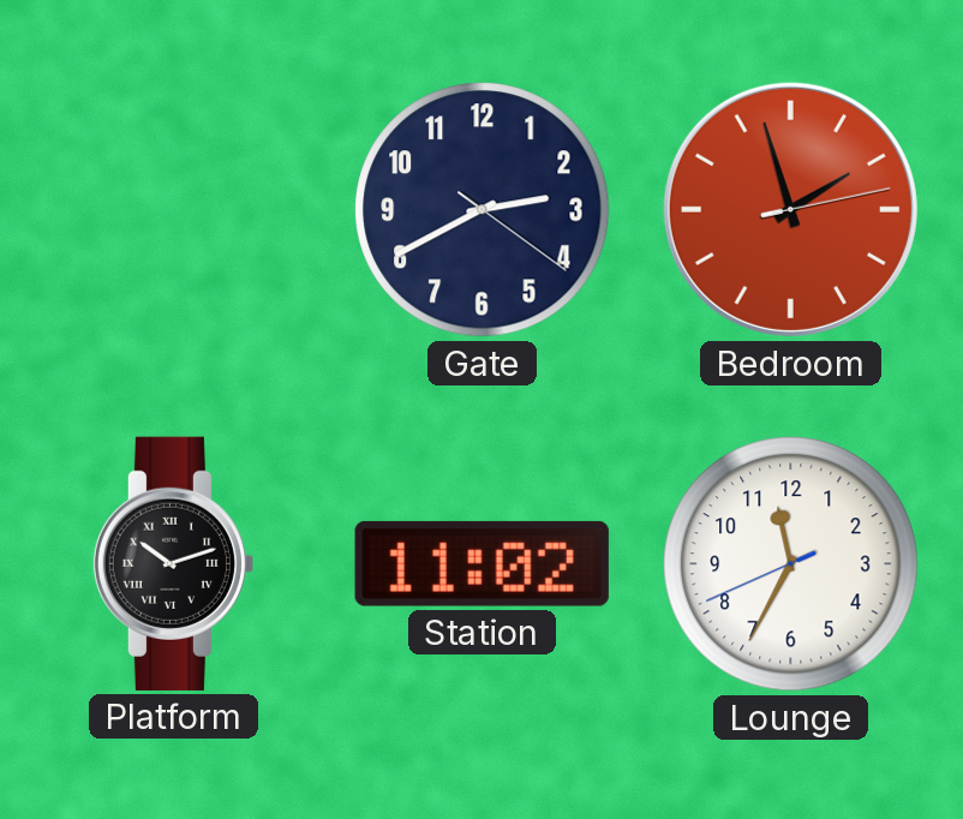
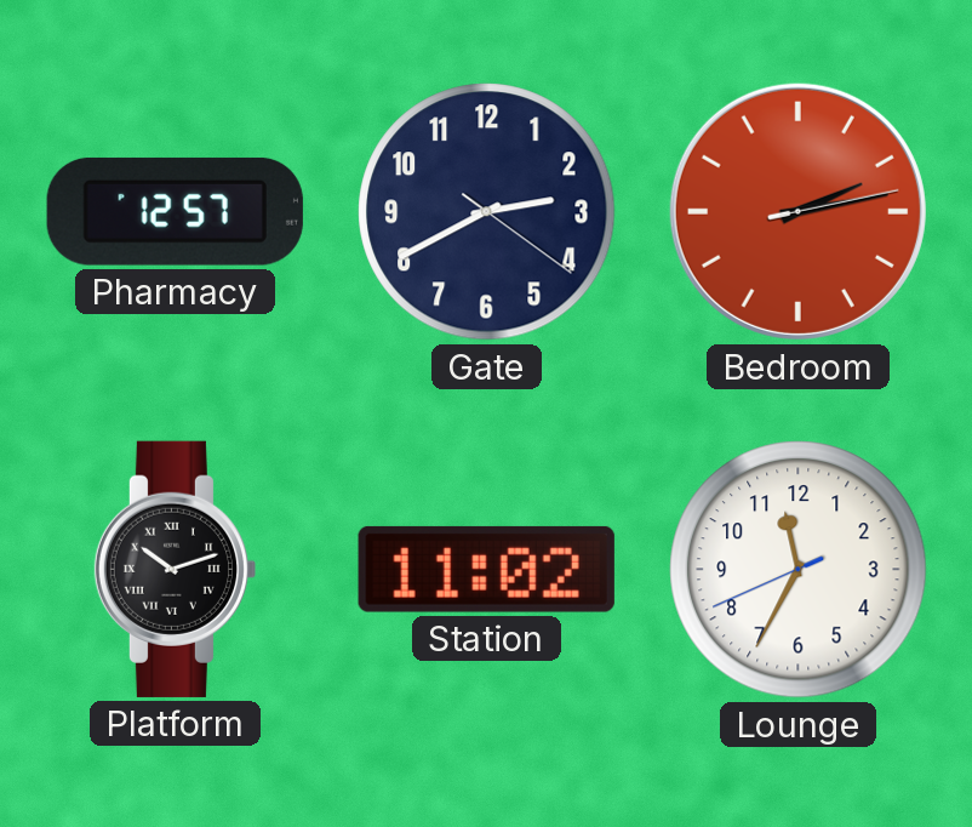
Pharmacy: none -> 12:57
Bedroom: 1:57 -> 2:13
